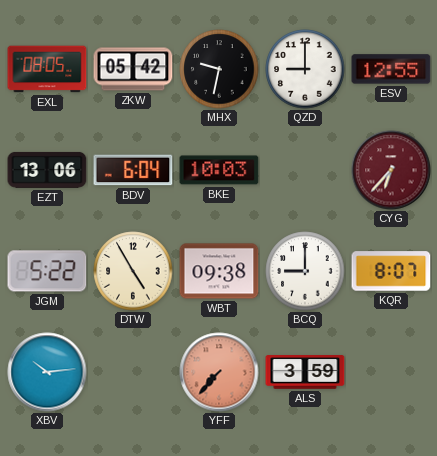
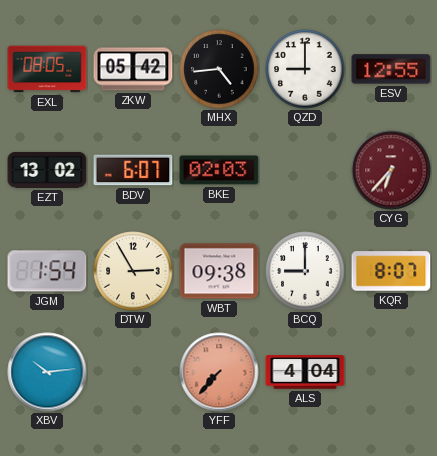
MHX: 9:32 -> 4:44
EZT: 13:06 -> 13:02
BDV: 6:04 -> 6:07
BKE: 10:03 -> 02:03
JGM: 5:22 -> 1:54
DTW: 4:55 -> 2:55
ALS: 3:59 -> 4:04
